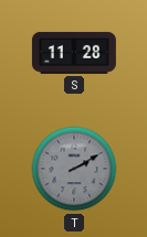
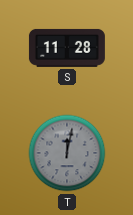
T: 2:10 -> 12:02
